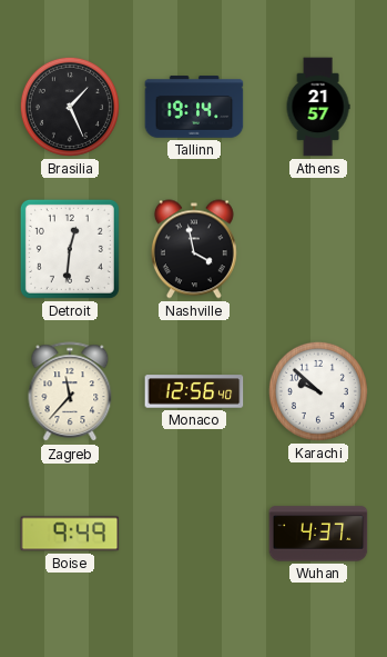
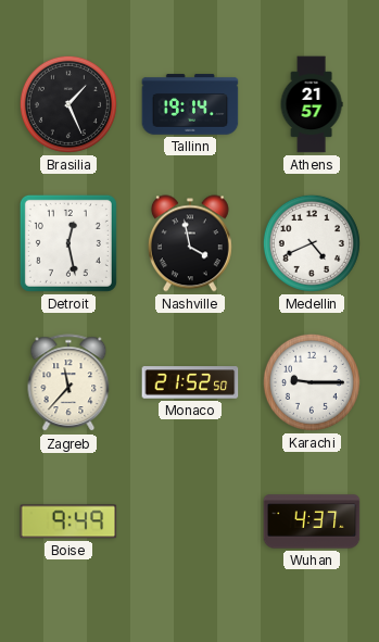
Detroit: 12:31 -> 12:28
Medellin: none -> 4:41
Monaco: 12:56 -> 21:52
Karachi: 9:52 -> 9:15
